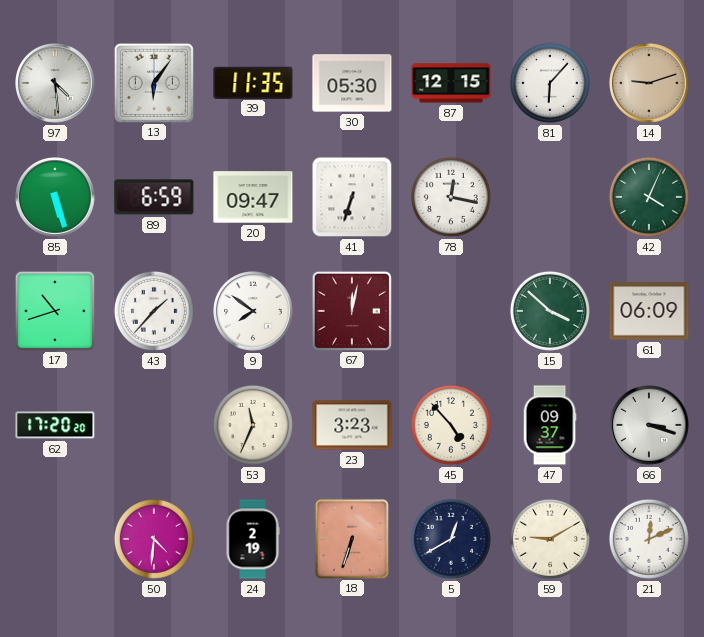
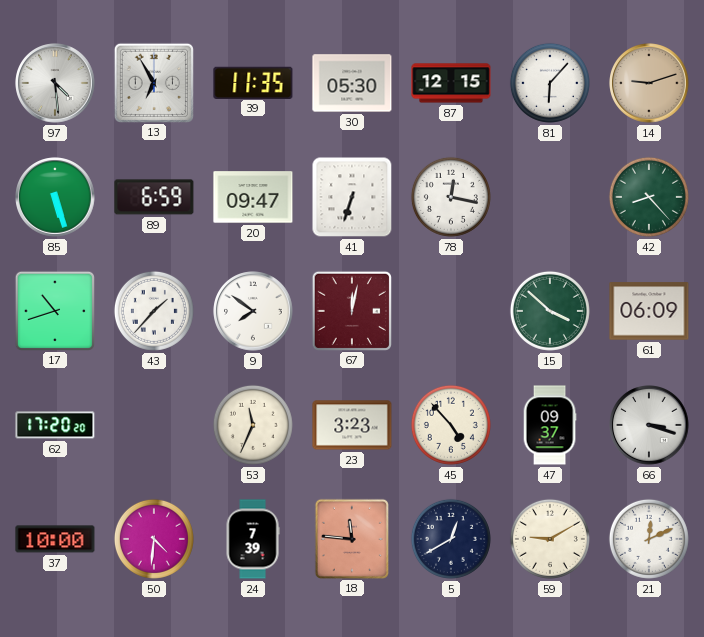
13: 6:06 -> 6:55
42: 4:04 -> 8:23
37: none -> 10:00
24: 2:19 -> 7:39
18: 6:33 -> 11:46
